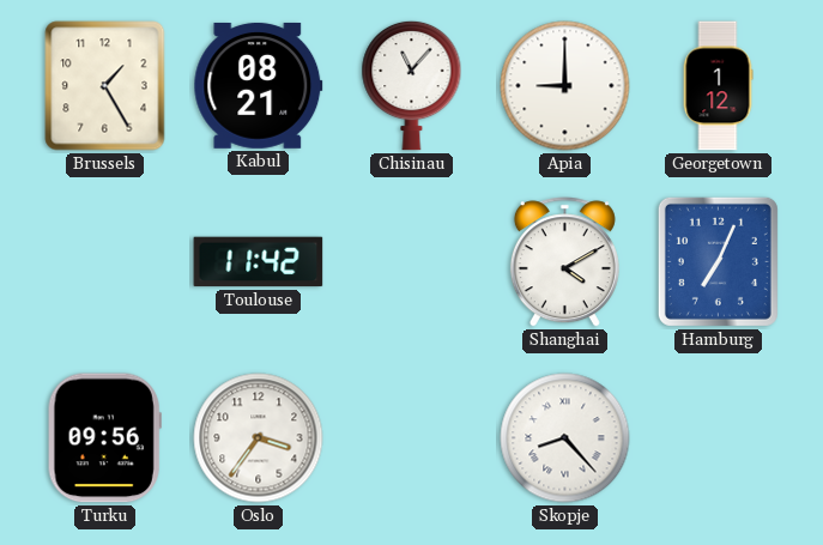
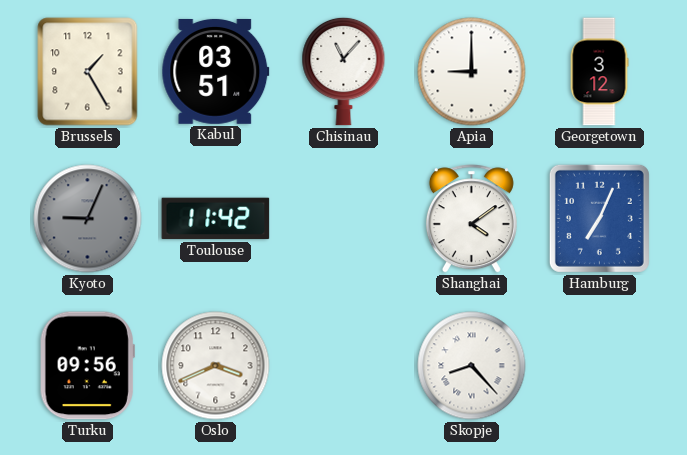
Kabul: 08:21 -> 03:51
Georgetown: 1:12 -> 3:12
Kyoto: none -> 9:04
Shanghai: 4:10 -> 4:09
Oslo: 3:36 -> 3:41
